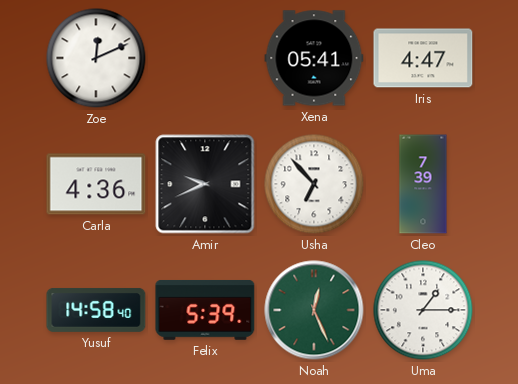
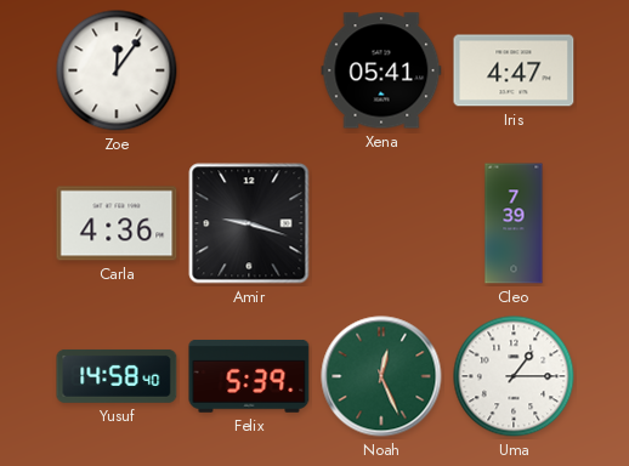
Zoe: 12:11 -> 12:06
Amir: 9:41 -> 9:18
Usha: 6:53 -> none
